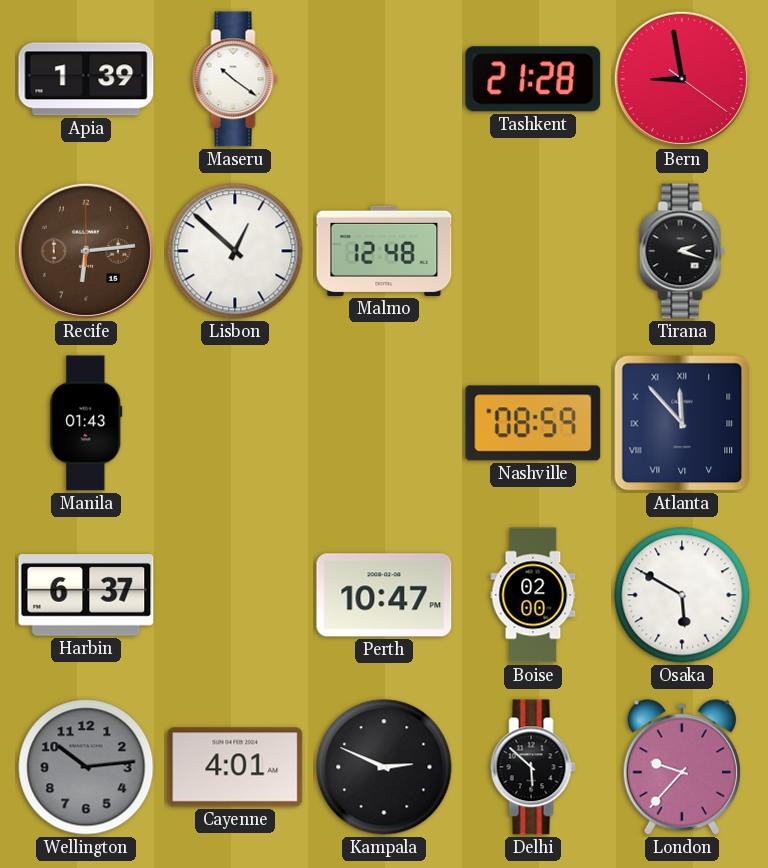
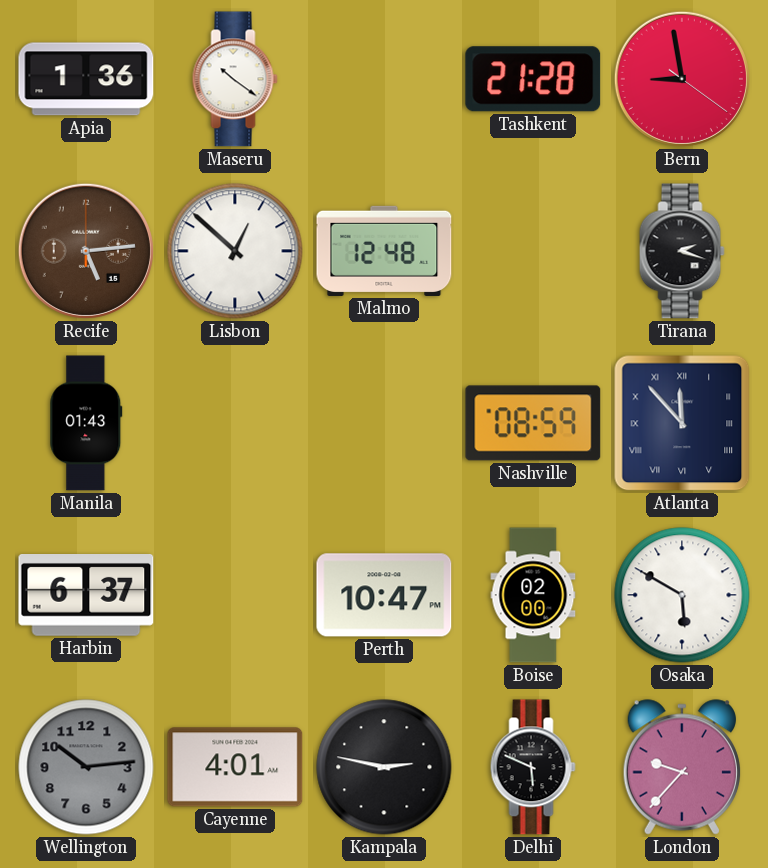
Apia: 1:39 -> 1:36
Recife: 6:14 -> 5:14
Kampala: 2:49 -> 2:47
Delhi: 5:52 -> 5:49
